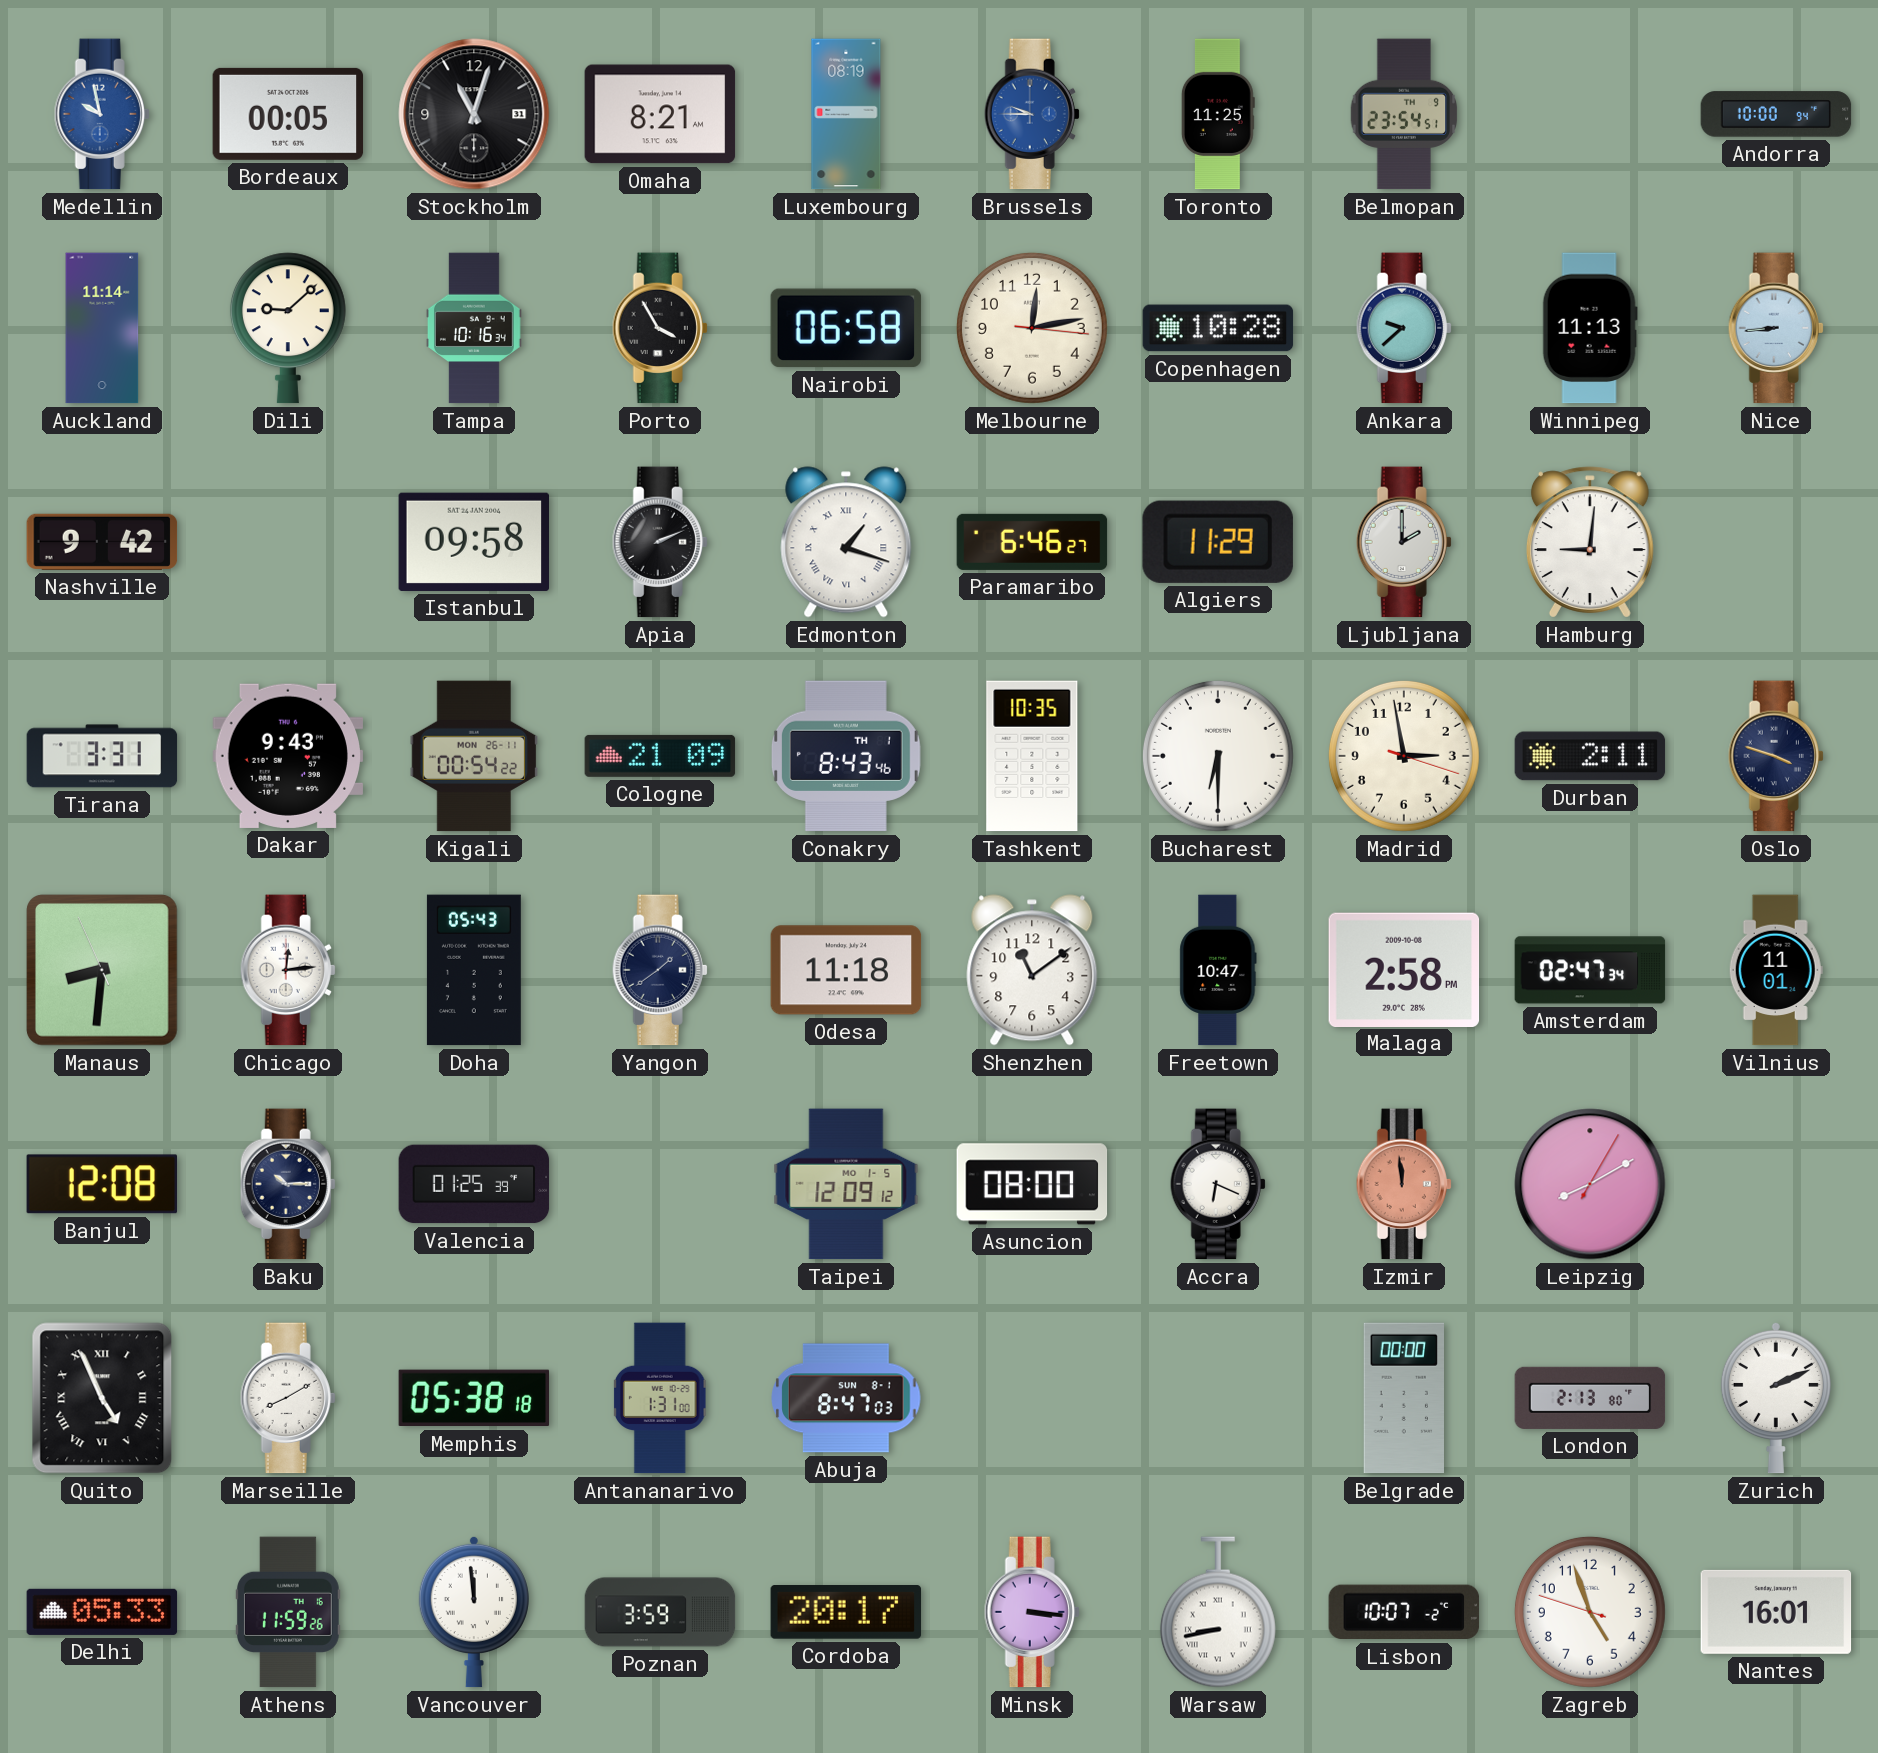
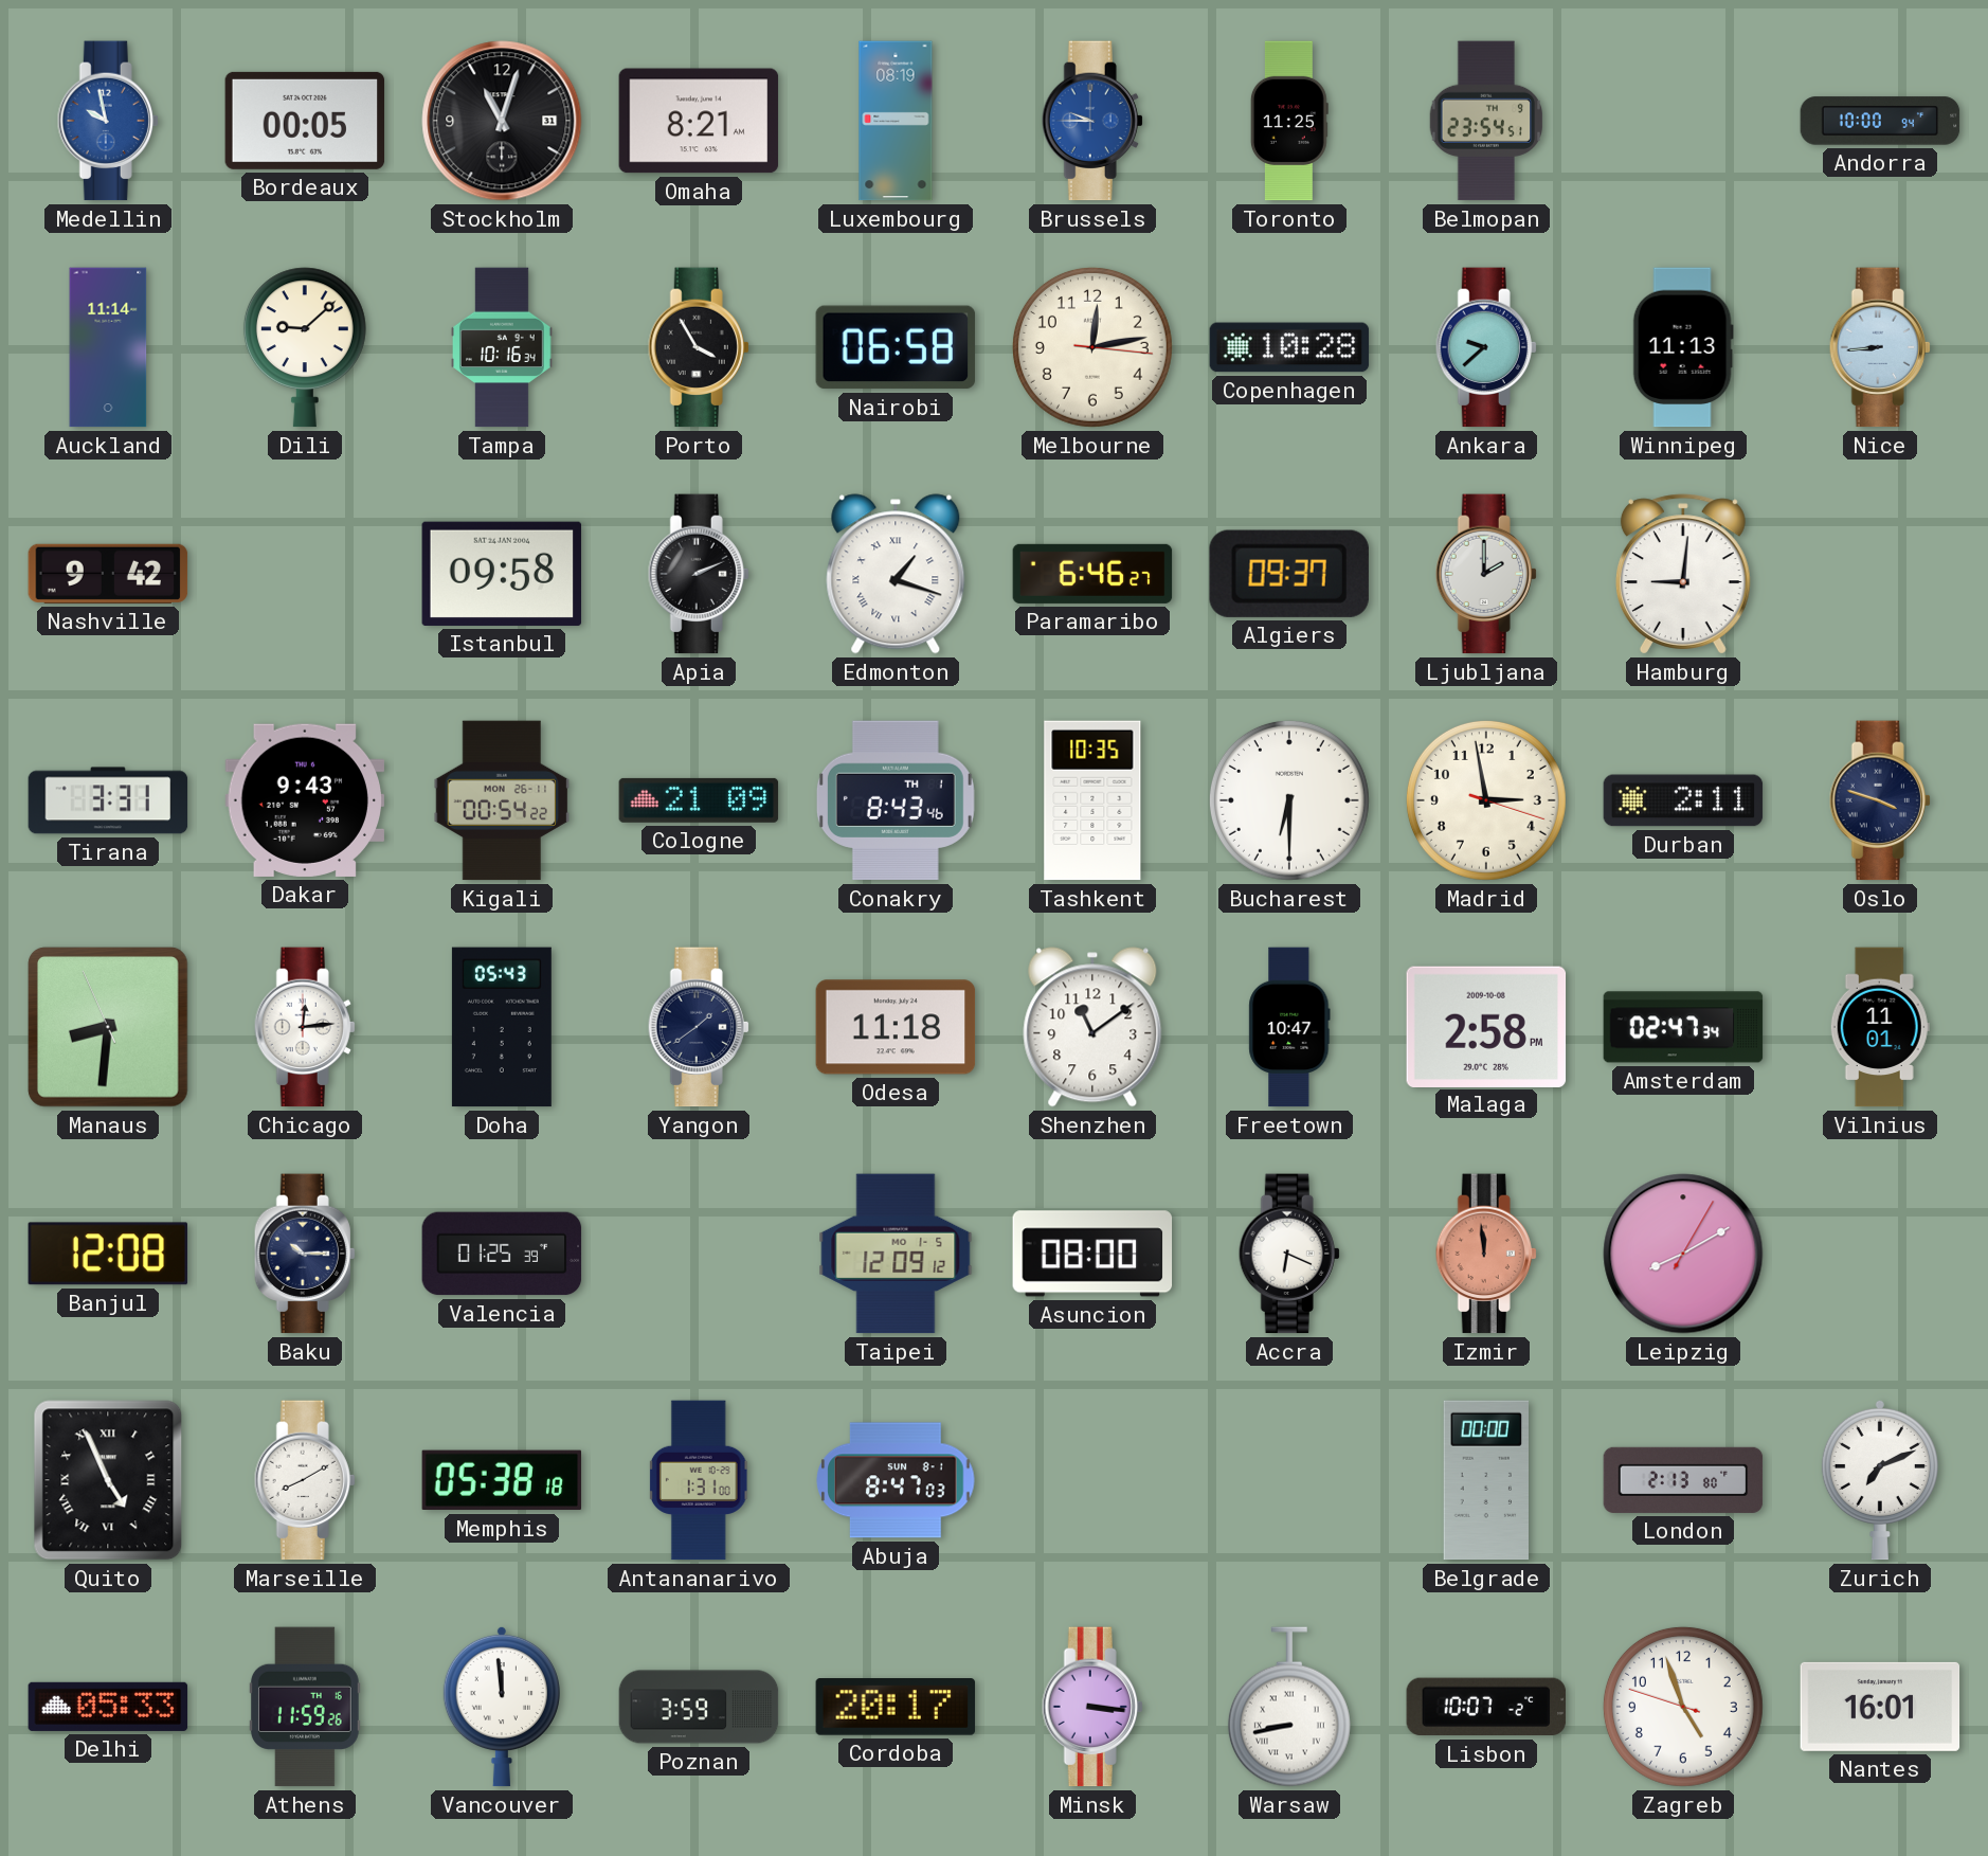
Algiers: 11:29 -> 09:37
Zurich: 2:11 -> 7:11
